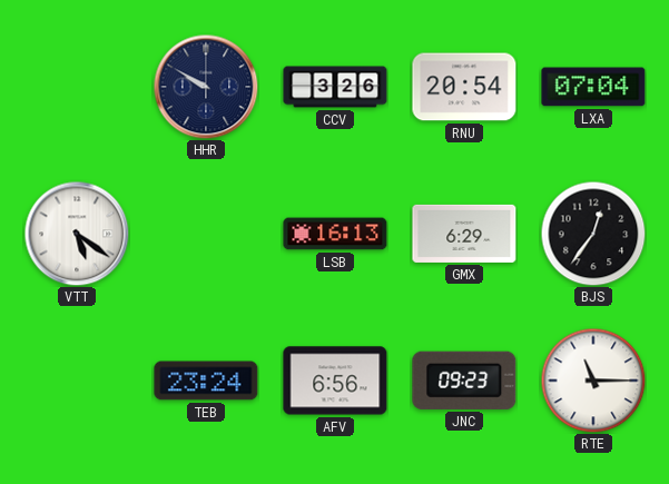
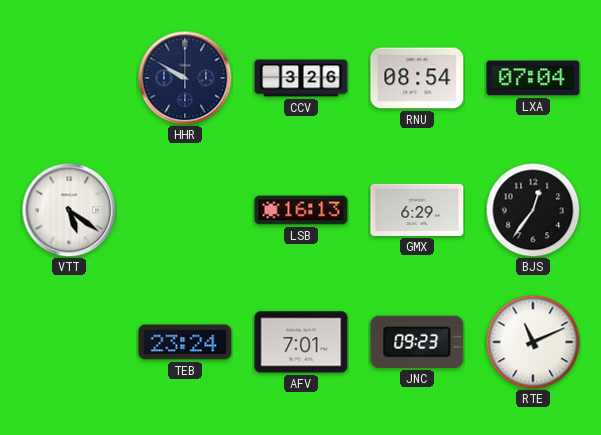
RNU: 20:54 -> 08:54
AFV: 6:56 -> 7:01
RTE: 11:15 -> 11:11
